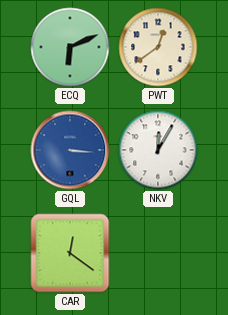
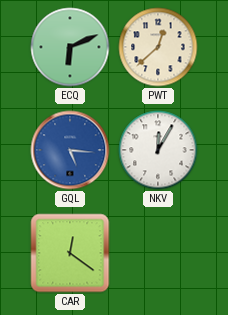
PWT: 12:39 -> 12:38
GQL: 3:16 -> 5:16
